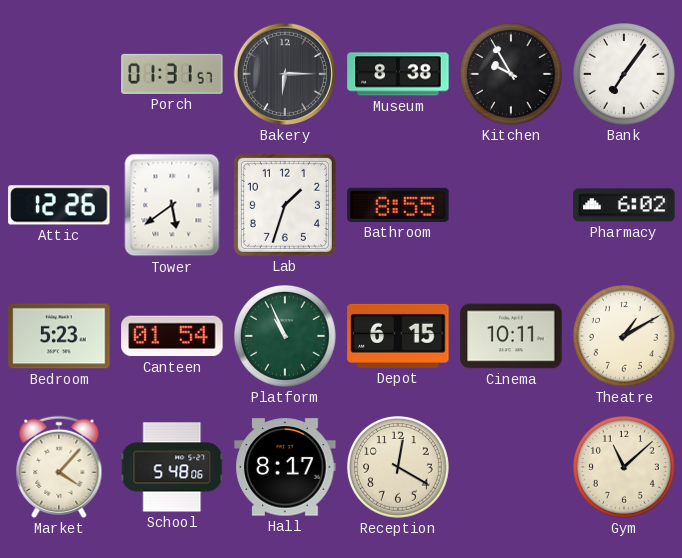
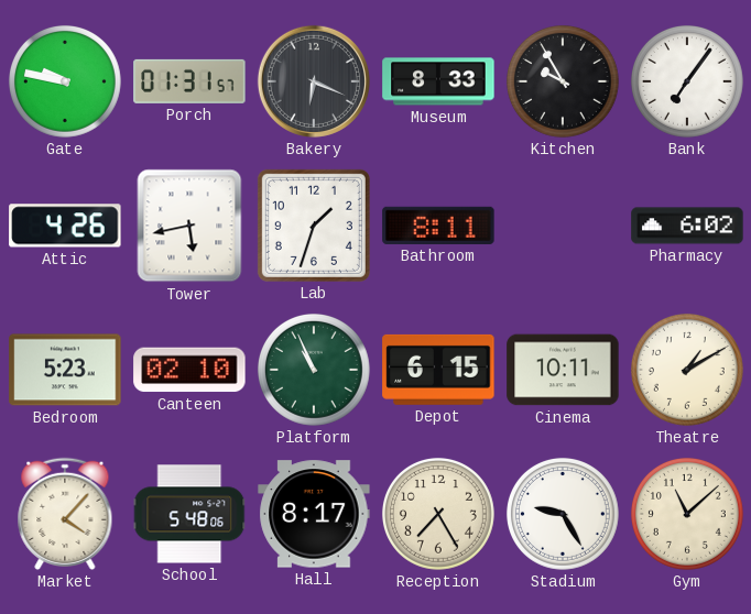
Gate: none -> 9:47
Bakery: 6:15 -> 6:19
Museum: 8:38 -> 8:33
Attic: 12:26 -> 4:26
Tower: 5:39 -> 5:43
Bathroom: 8:55 -> 8:11
Canteen: 01:54 -> 02:10
Reception: 12:20 -> 7:25
Stadium: none -> 9:25
